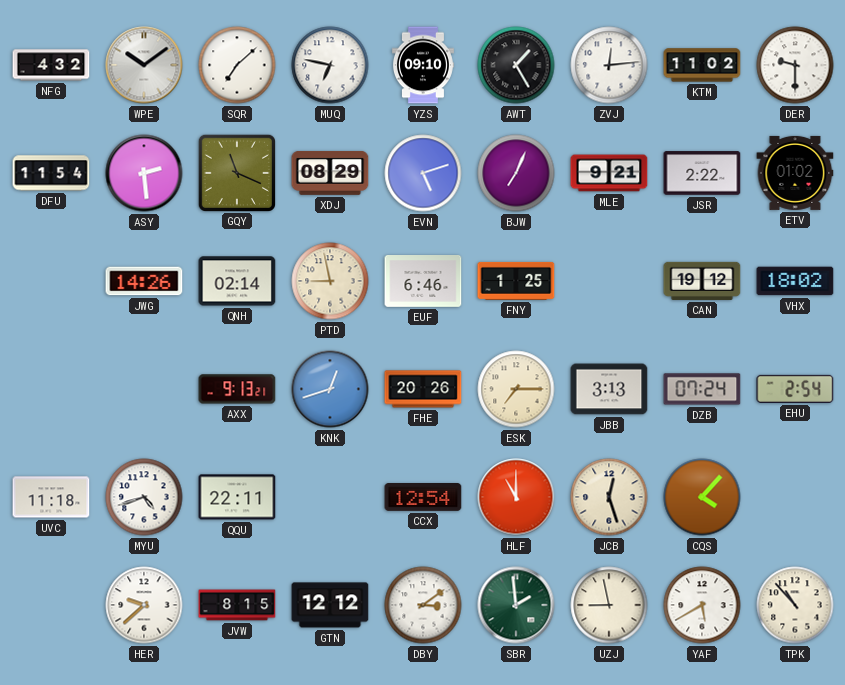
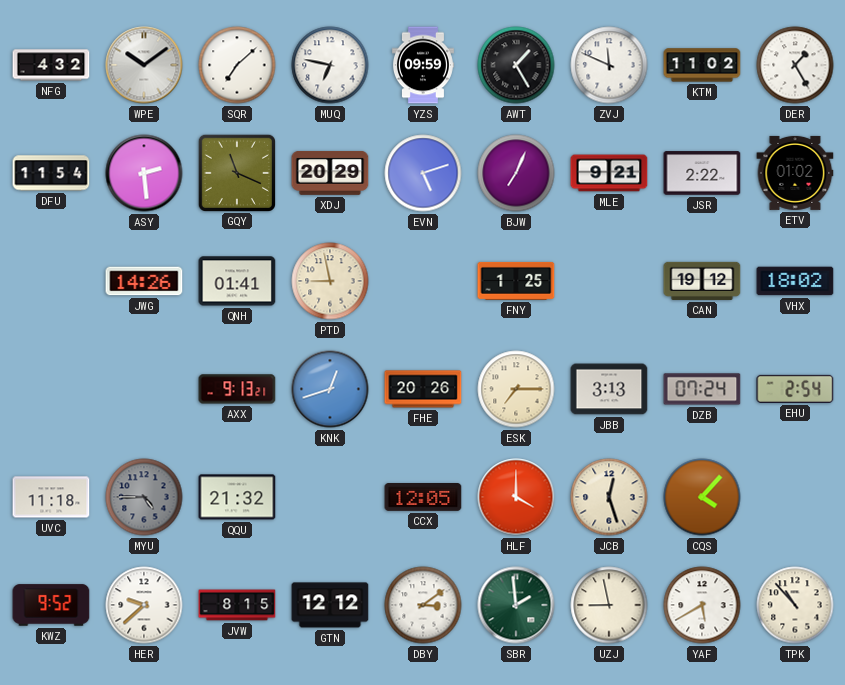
YZS: 09:10 -> 09:59
ZVJ: 12:14 -> 11:49
DER: 9:30 -> 1:25
XDJ: 08:29 -> 20:29
QNH: 02:14 -> 01:41
EUF: 6:46 -> none
MYU: 4:42 -> 4:45
MYU dial: white -> grey
QQU: 22:11 -> 21:32
CCX: 12:54 -> 12:05
HLF: 11:00 -> 4:00
KWZ: none -> 9:52
